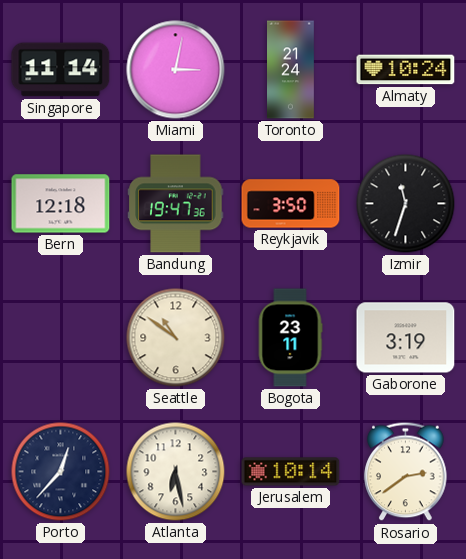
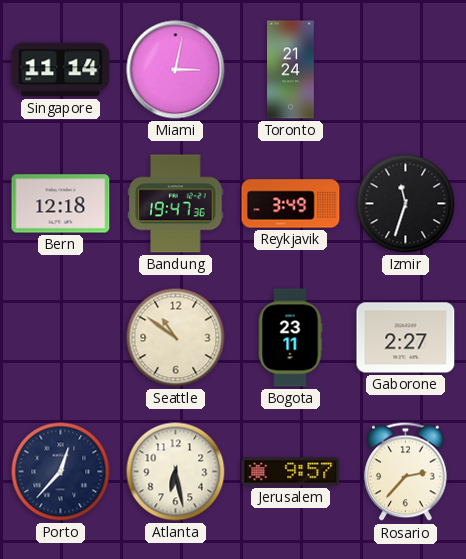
Almaty: 10:24 -> none
Reykjavik: 3:50 -> 3:49
Gaborone: 3:19 -> 2:27
Jerusalem: 10:14 -> 9:57
Rosario: 2:39 -> 2:37
